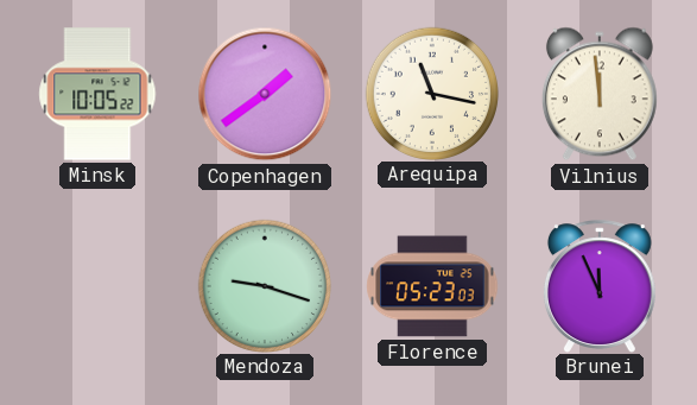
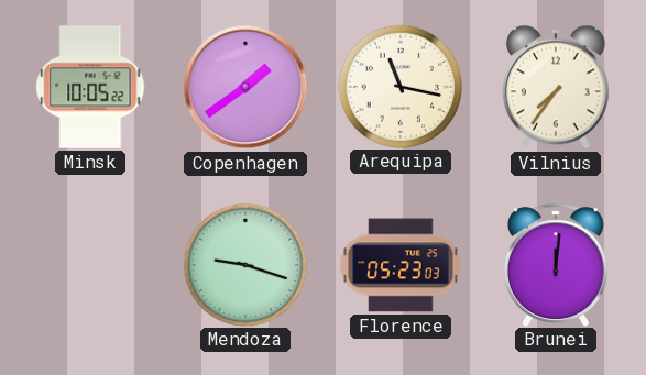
Vilnius: 11:59 -> 7:36
Brunei: 11:56 -> 12:01
